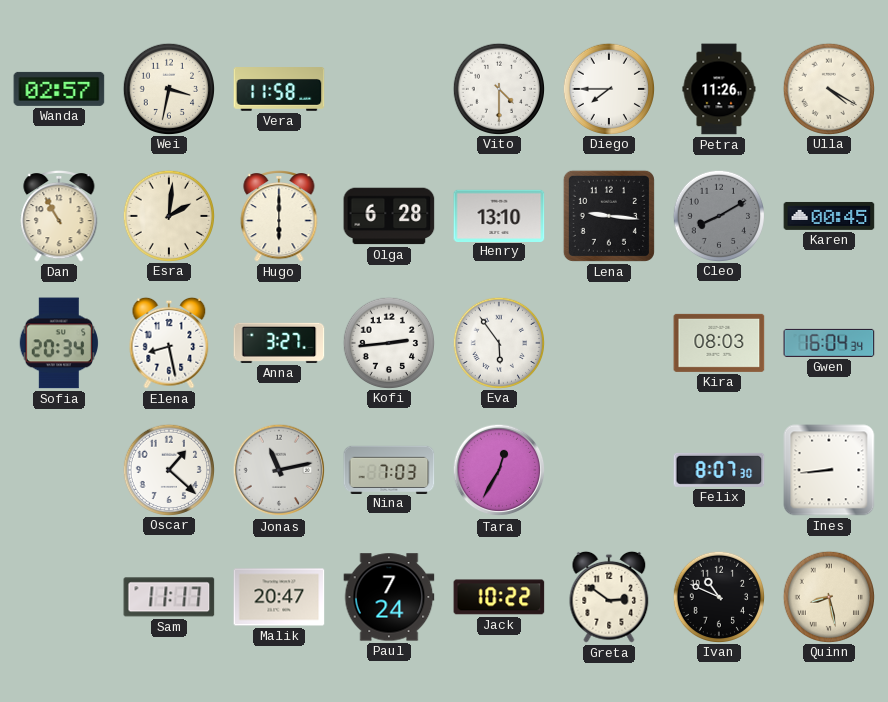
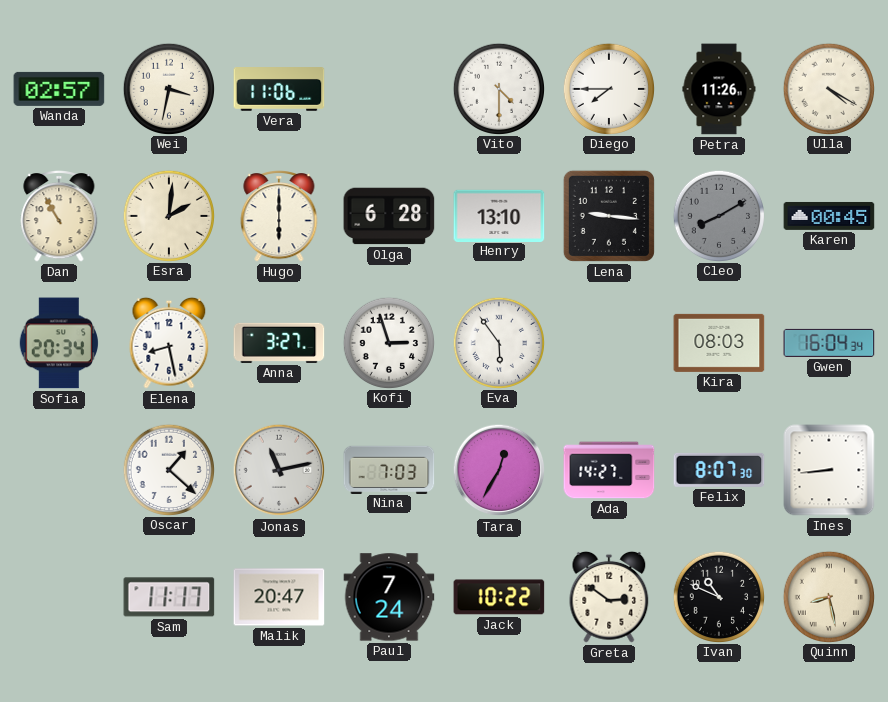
Vera: 11:58 -> 11:06
Kofi: 2:44 -> 2:57
Ada: none -> 14:27
